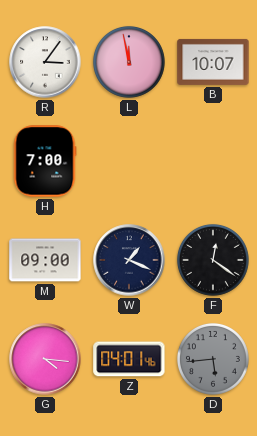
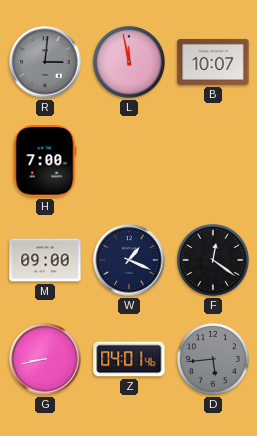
R: 3:06 -> 3:01
R dial: white -> grey
G: 4:16 -> 8:43
